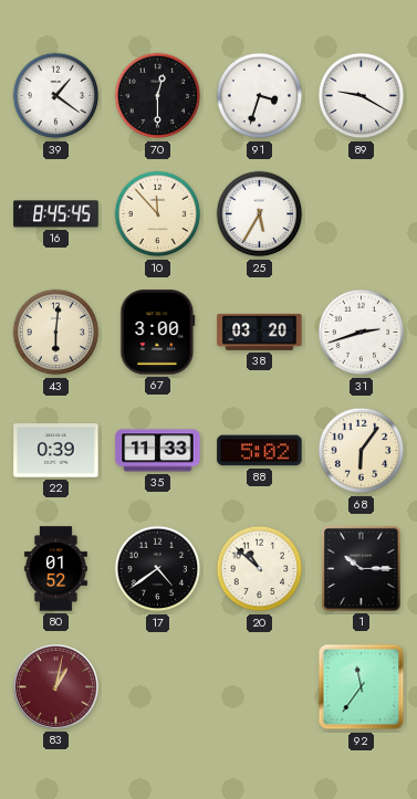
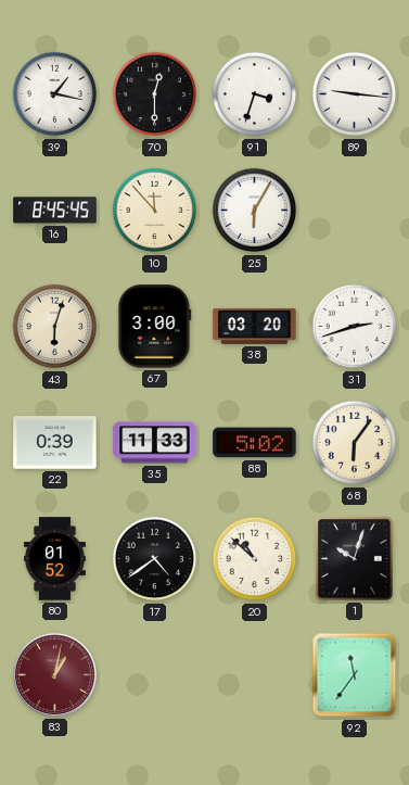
39: 1:21 -> 1:17
89: 9:20 -> 9:16
25: 5:35 -> 6:05
43: 6:01 -> 6:03
1: 10:15 -> 10:03
